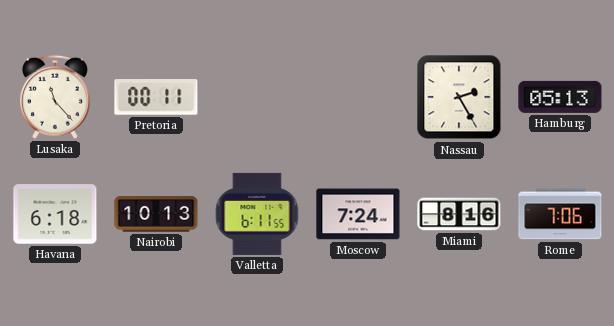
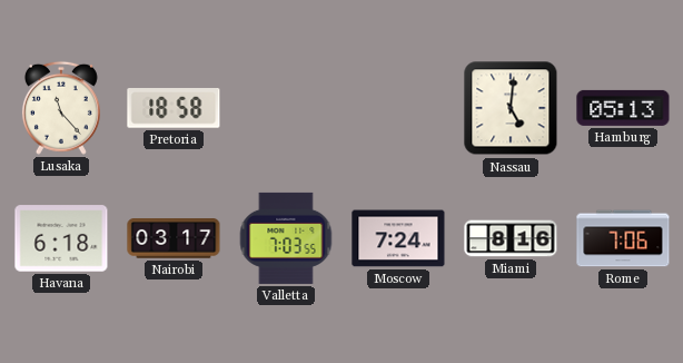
Pretoria: 00:11 -> 18:58
Nassau: 2:25 -> 5:01
Nairobi: 10:13 -> 03:17
Valletta: 6:11 -> 7:03
